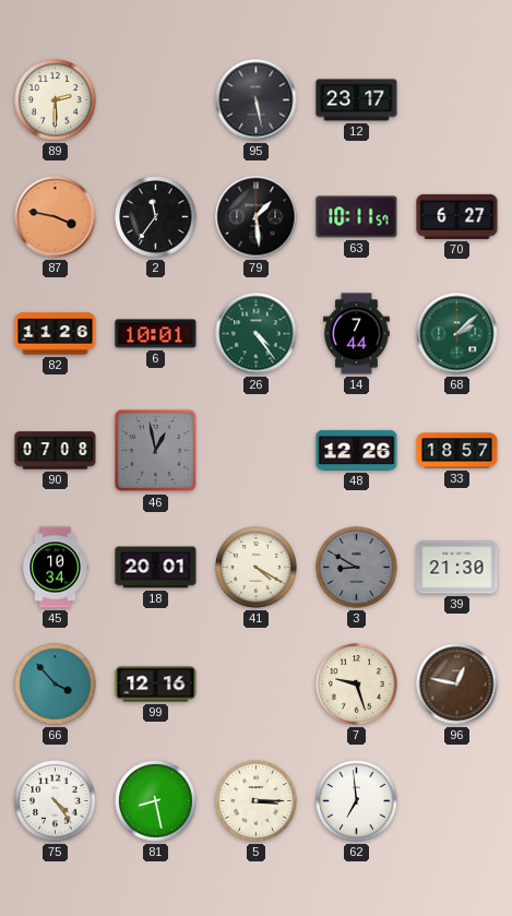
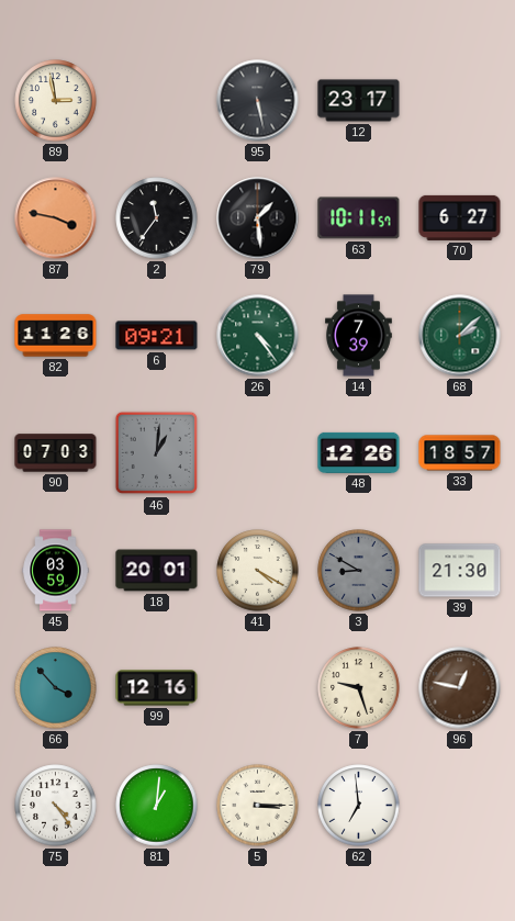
89: 2:30 -> 2:58
6: 10:01 -> 09:21
14: 7:44 -> 7:39
90: 07:08 -> 07:03
46: 12:58 -> 1:01
45: 10:34 -> 03:59
81: 8:28 -> 1:01
